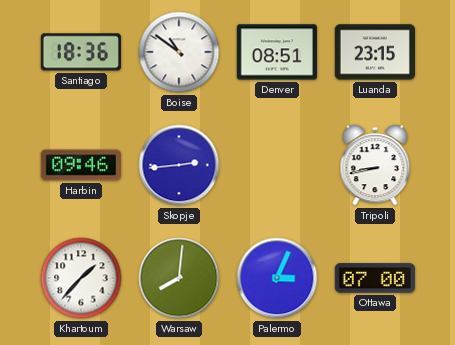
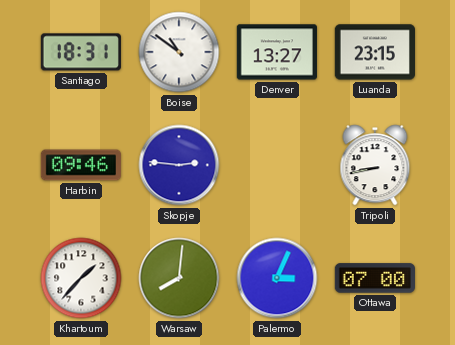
Santiago: 18:36 -> 18:31
Denver: 08:51 -> 13:27
Skopje: 2:44 -> 2:46
